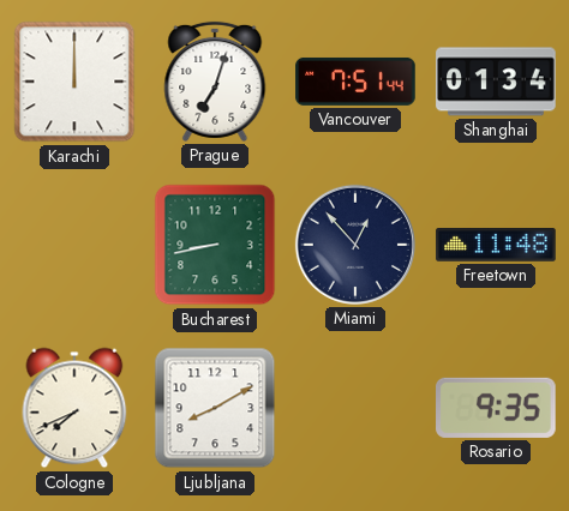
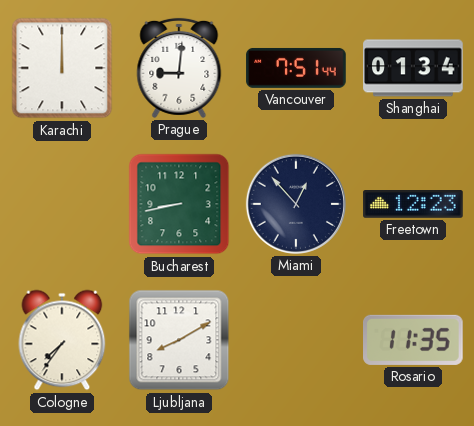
Prague: 7:03 -> 9:01
Freetown: 11:48 -> 12:23
Cologne: 7:41 -> 7:36
Rosario: 9:35 -> 11:35
